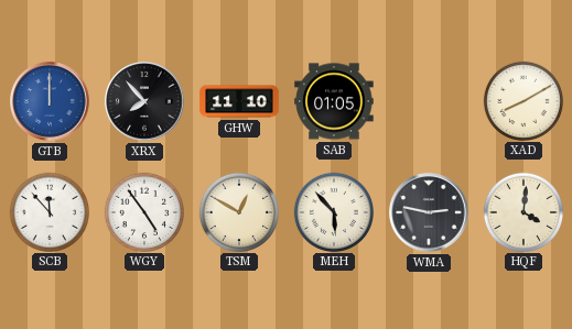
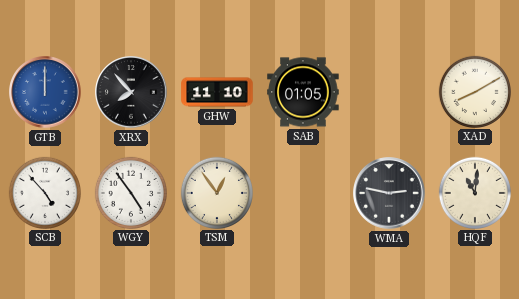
SCB: 11:53 -> 4:53
TSM: 12:50 -> 12:54
MEH: 5:53 -> none
HQF: 4:01 -> 11:01
